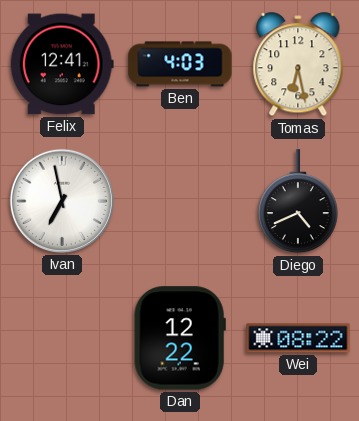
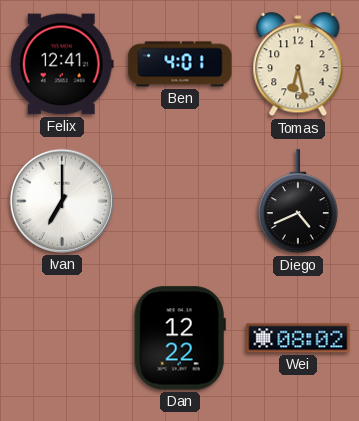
Ben: 4:03 -> 4:01
Ivan: 6:58 -> 7:00
Wei: 08:22 -> 08:02
